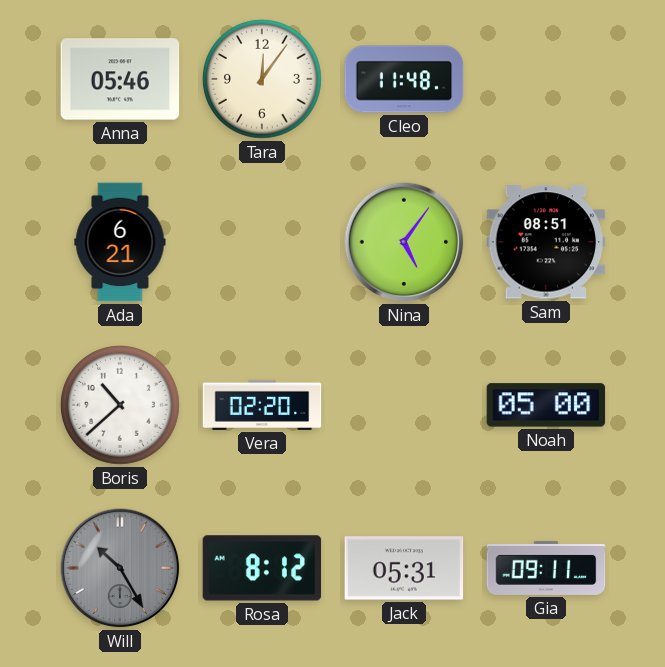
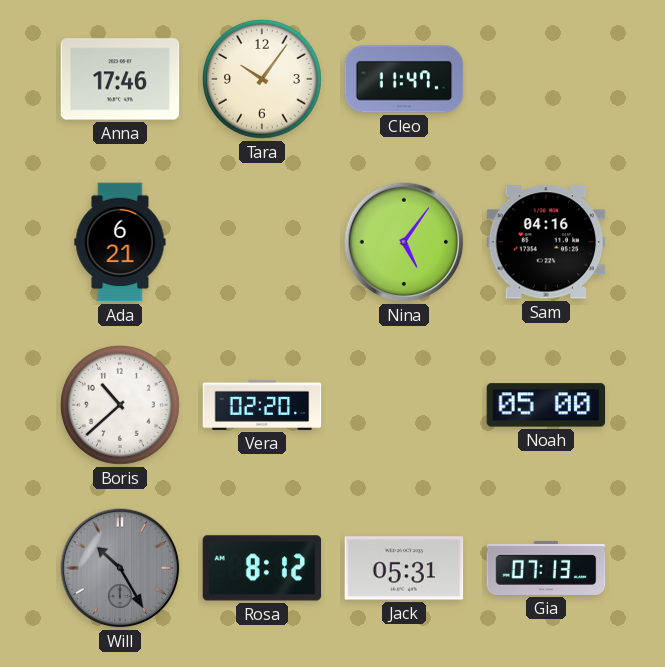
Anna: 05:46 -> 17:46
Tara: 12:06 -> 10:06
Cleo: 11:48 -> 11:47
Sam: 08:51 -> 04:16
Gia: 09:11 -> 07:13
